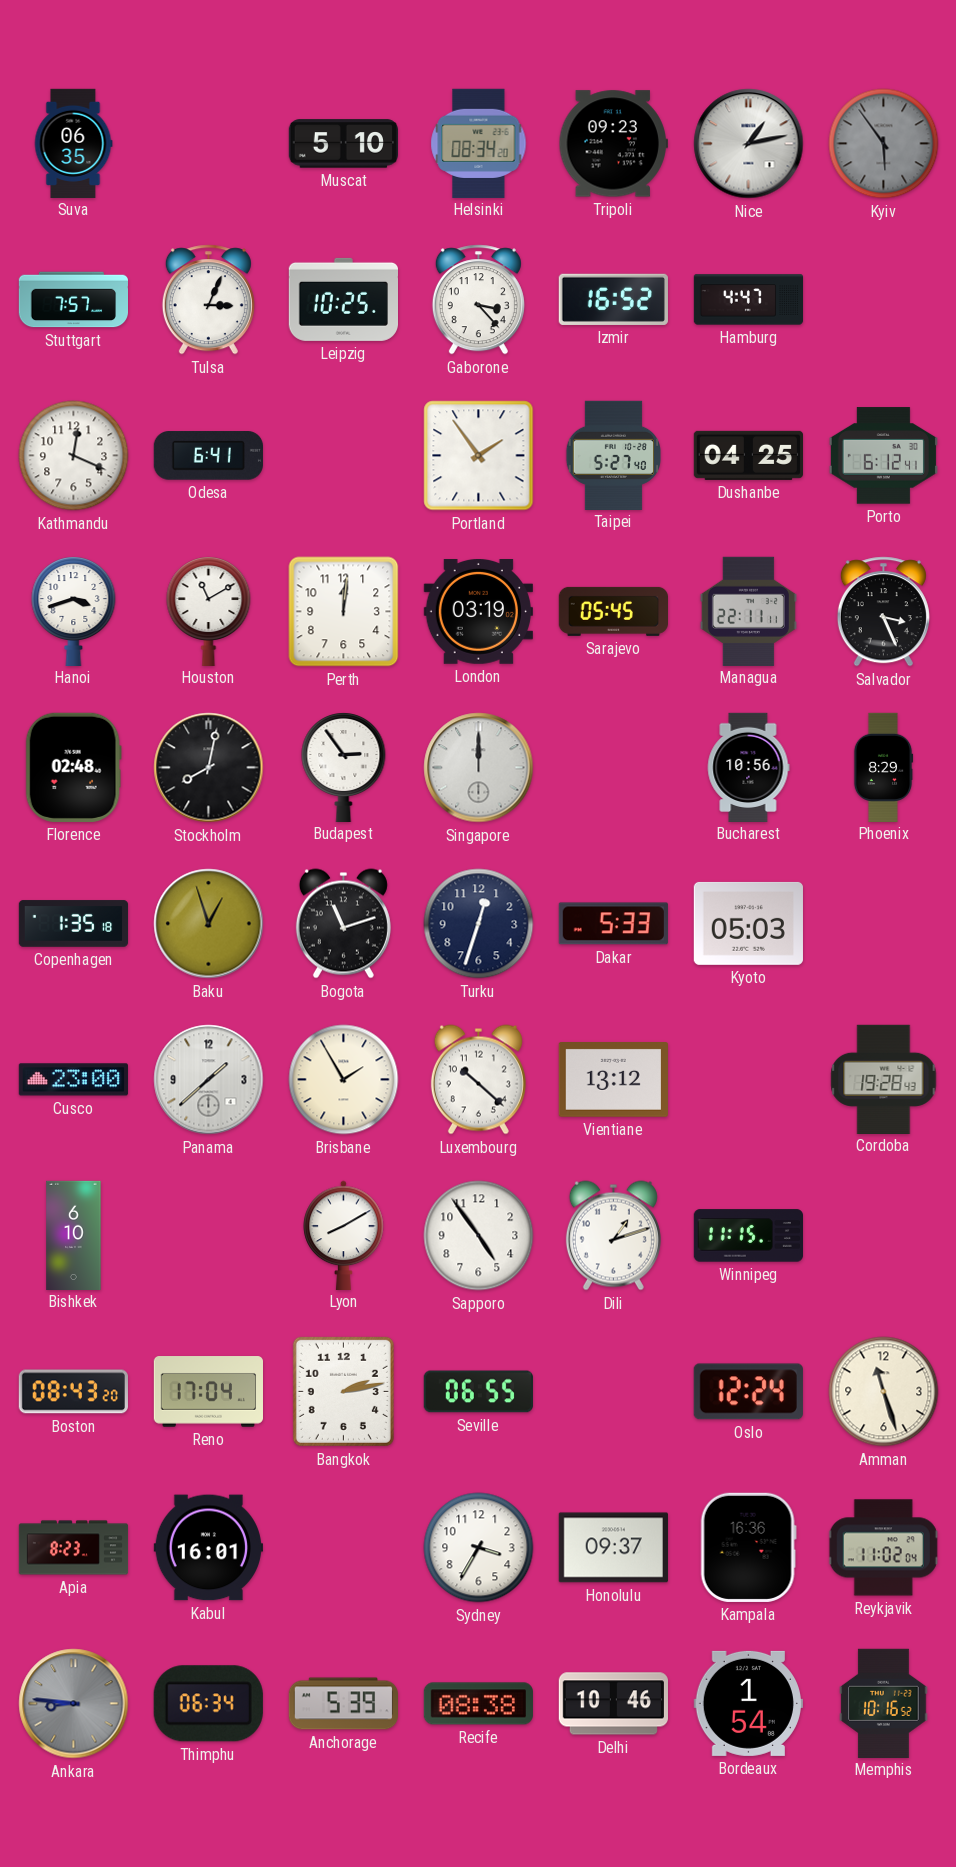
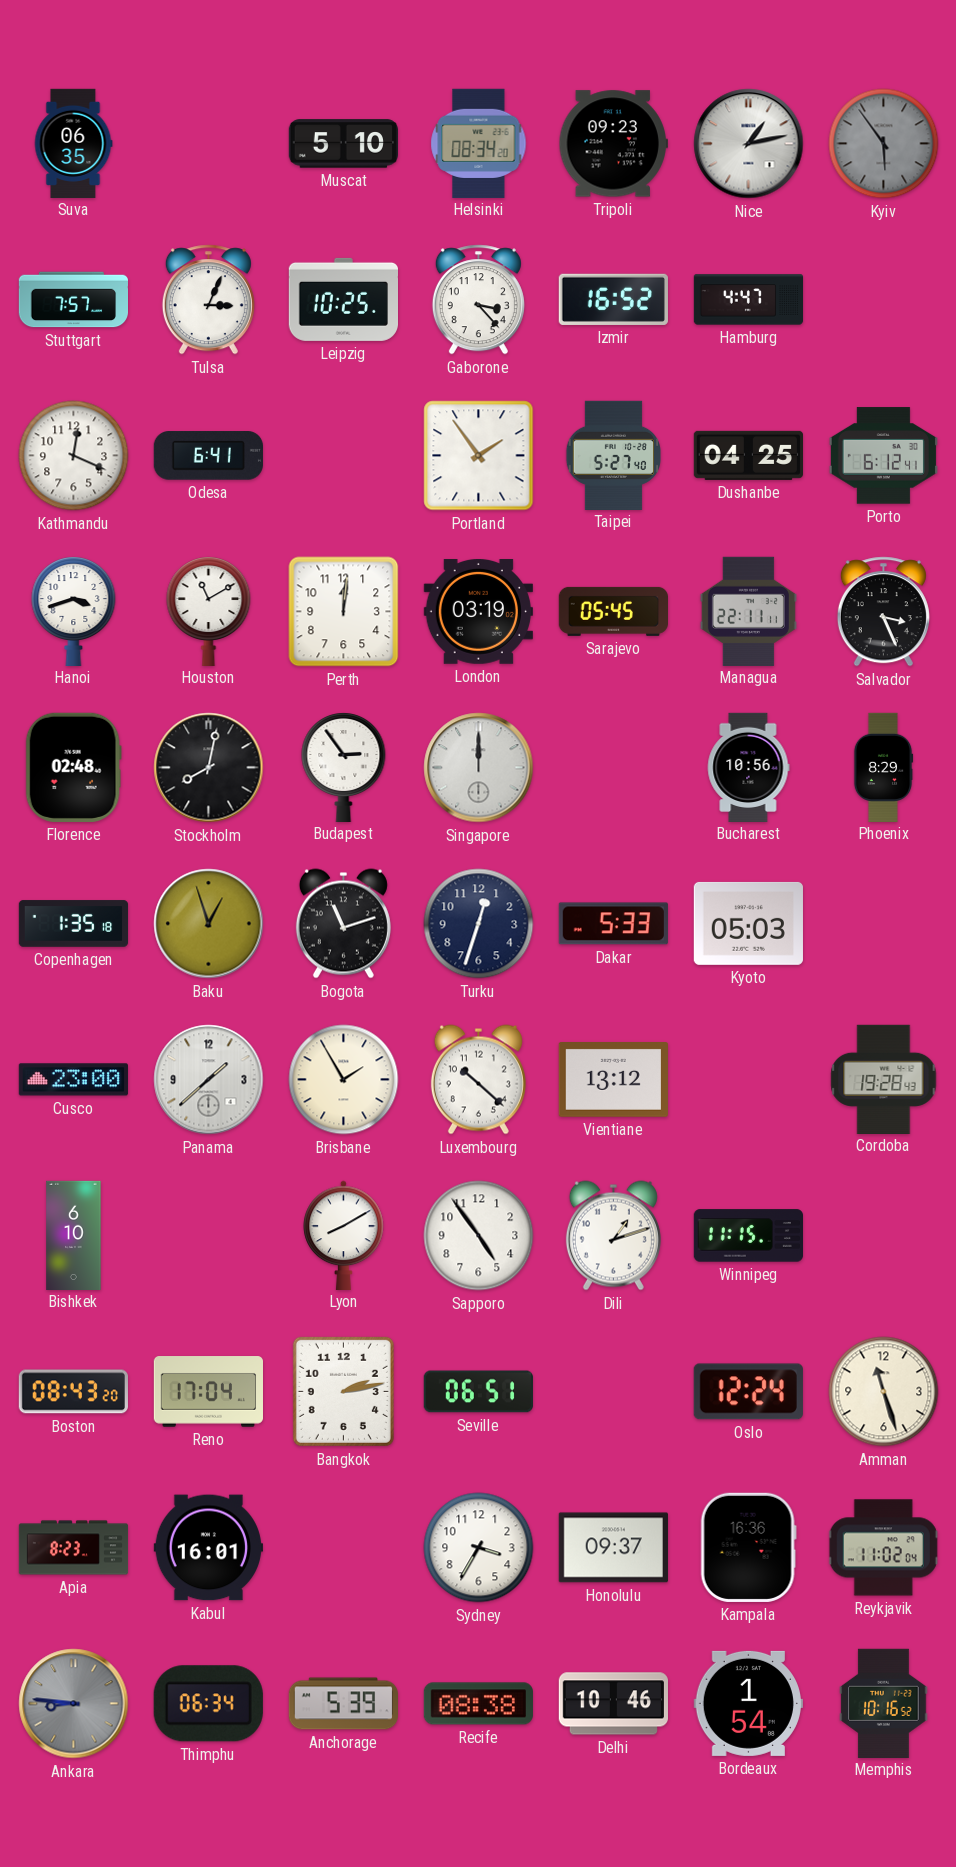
Seville: 06:55 -> 06:51
